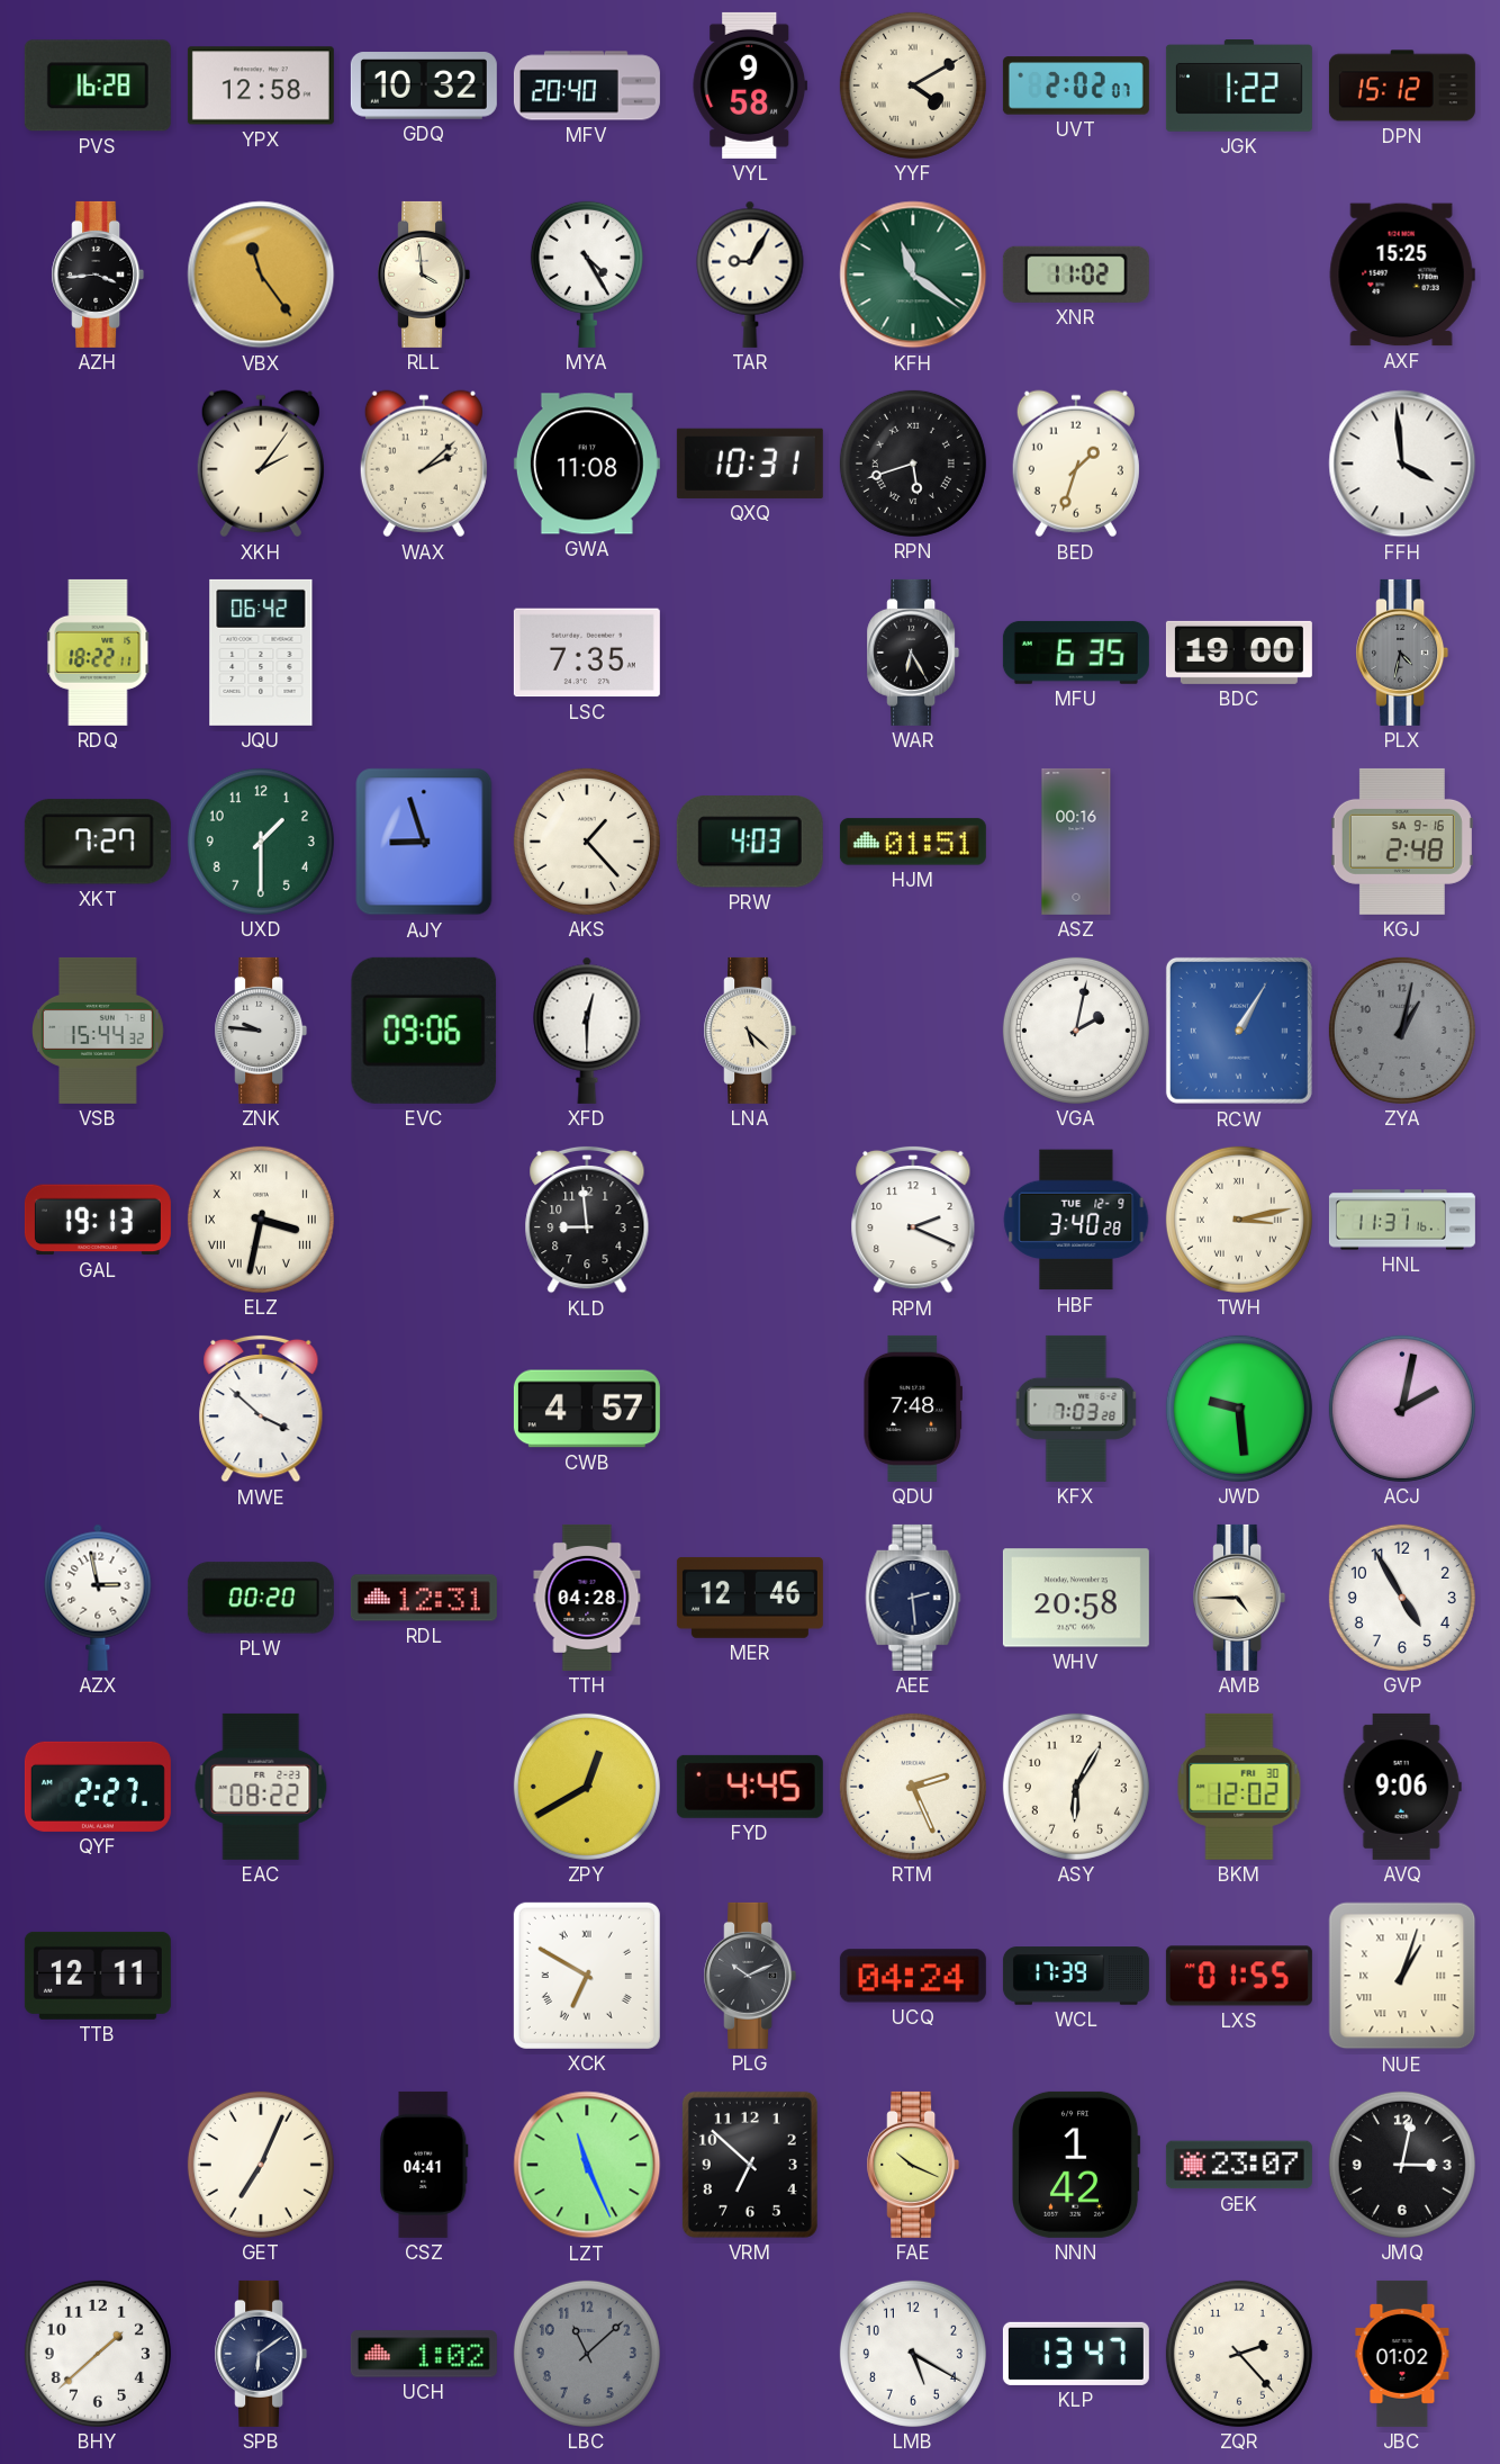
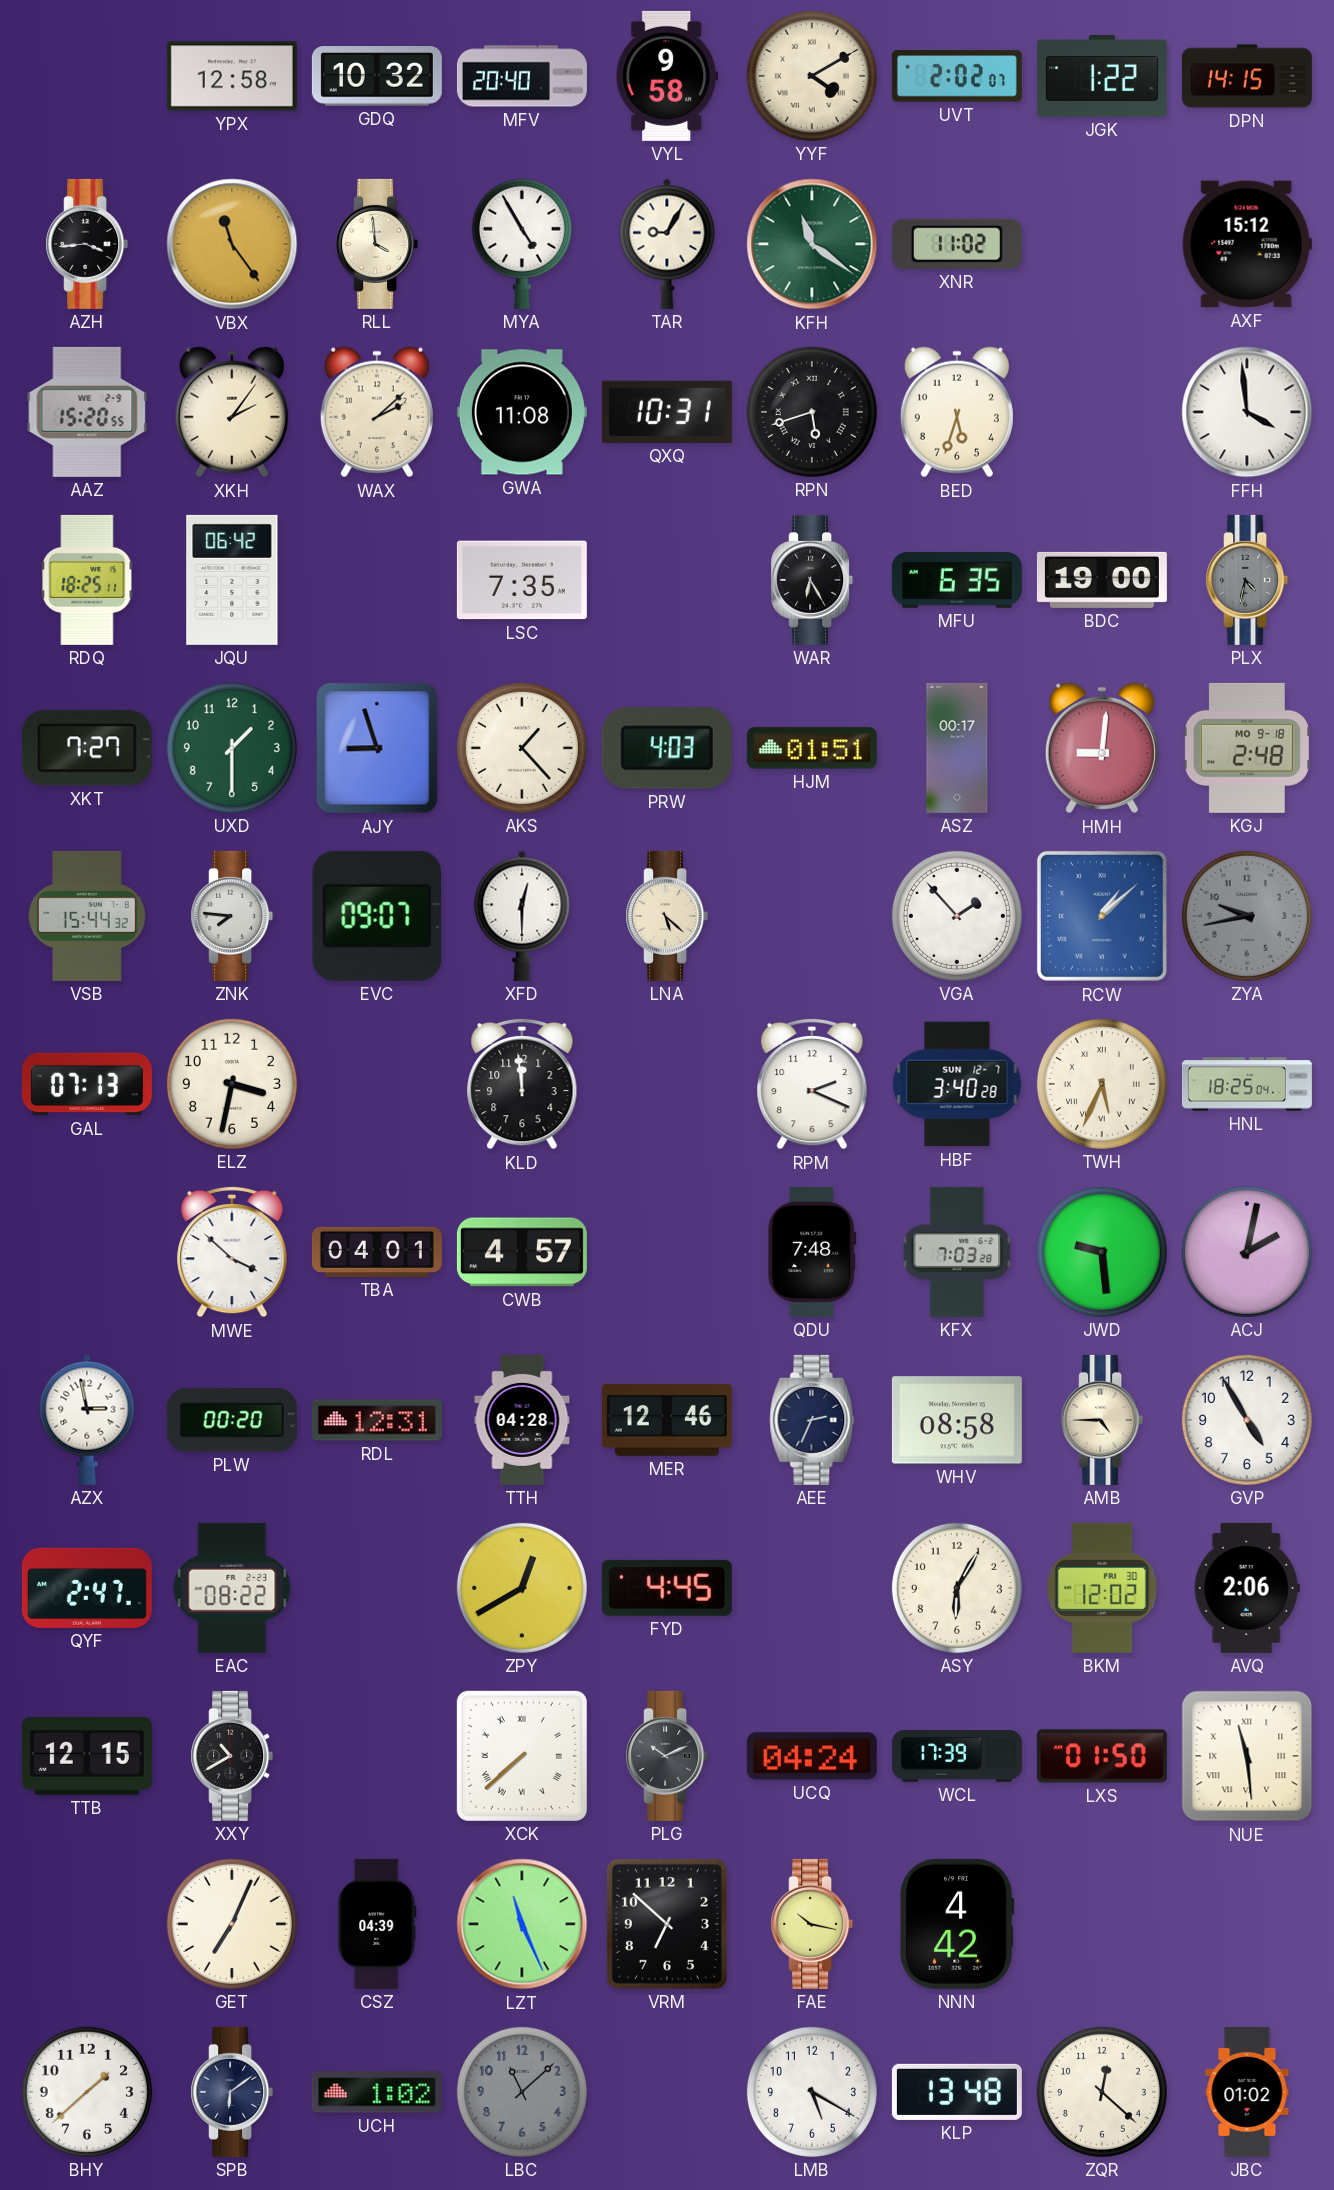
PVS: 16:28 -> none
DPN: 15:12 -> 14:15
MYA: 4:25 -> 4:55
AXF: 15:25 -> 15:12
AAZ: none -> 15:20
BED: 1:33 -> 5:33
RDQ: 18:22 -> 18:25
ASZ: 00:16 -> 00:17
HMH: none -> 9:01
KGJ date: SA 9-16 -> MO 9-18
ZNK: 9:46 -> 7:46
EVC: 09:06 -> 09:07
VGA: 2:02 -> 1:53
RCW: 1:05 -> 1:08
ZYA: 1:02 -> 9:43
GAL: 19:13 -> 07:13
ELZ numerals: Roman -> Arabic
KLD: 8:59 -> 11:59
HBF date: TUE 12-9 -> SUN 12-7
TWH: 3:13 -> 5:34
HNL: 11:31 -> 18:25
TBA: none -> 04:01
AEE: 2:29 -> 2:34
WHV: 20:58 -> 08:58
QYF: 2:27 -> 2:47
RTM: 2:26 -> none
AVQ: 9:06 -> 2:06
TTB: 12:11 -> 12:15
XXY: none -> 10:40
XCK: 6:50 -> 7:38
LXS: 01:55 -> 01:50
NUE: 1:03 -> 11:29
CSZ: 04:41 -> 04:39
FAE: 10:19 -> 10:17
NNN: 1:42 -> 4:42
GEK: 23:07 -> none
JMQ: 3:02 -> none
KLP: 13:47 -> 13:48
ZQR: 2:23 -> 12:22
